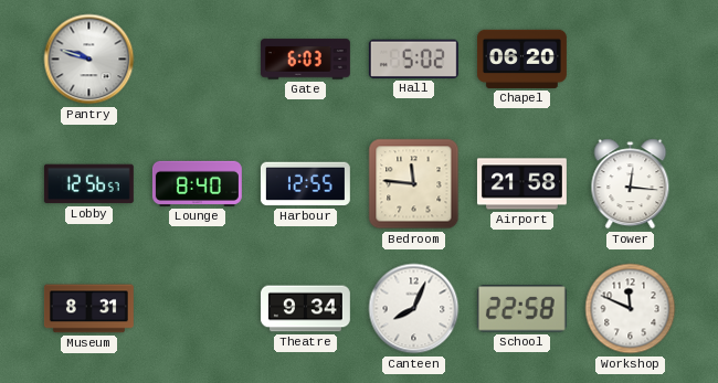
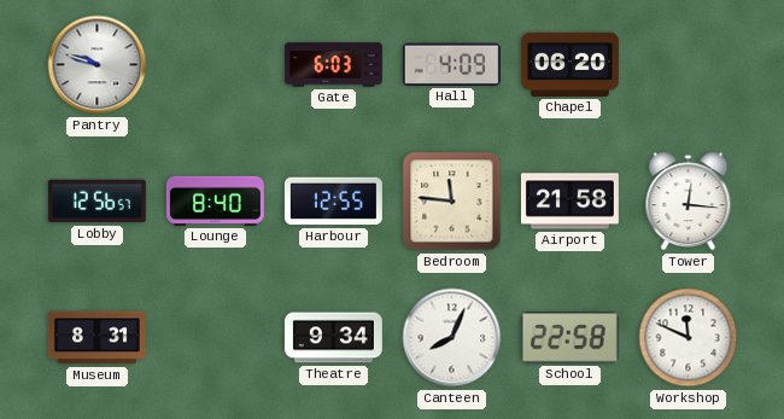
Hall: 5:02 -> 4:09
